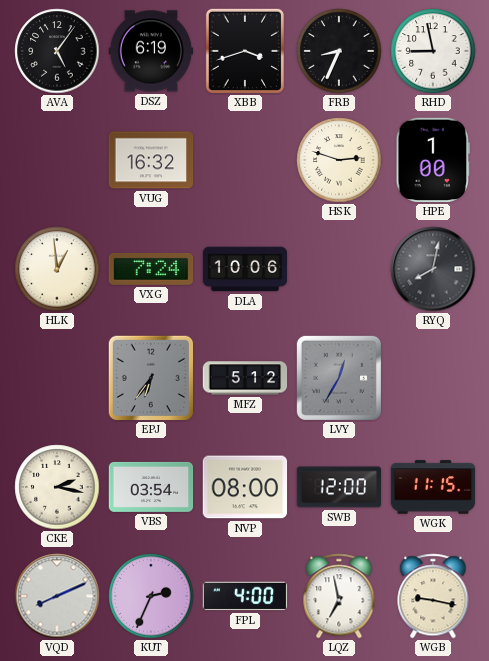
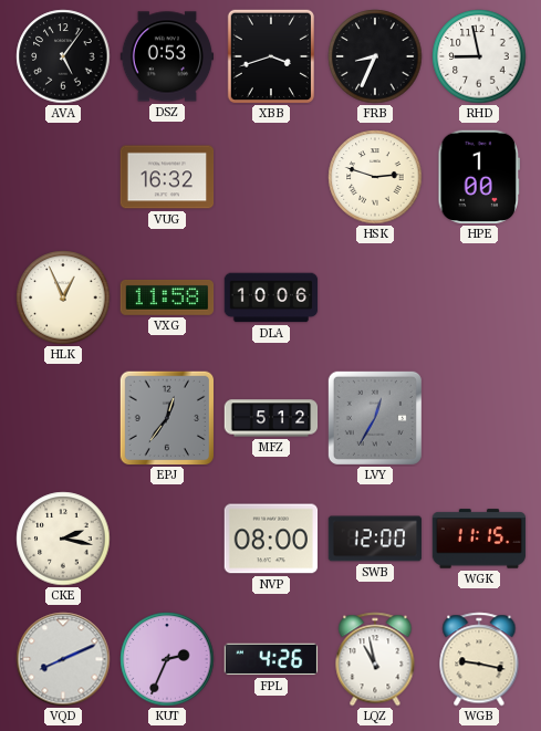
DSZ: 6:19 -> 0:53
HLK: 12:59 -> 12:56
VXG: 7:24 -> 11:58
RYQ: 8:02 -> none
EPJ: 6:36 -> 12:36
VBS: 03:54 -> none
FPL: 4:00 -> 4:26
LQZ: 6:58 -> 10:58
